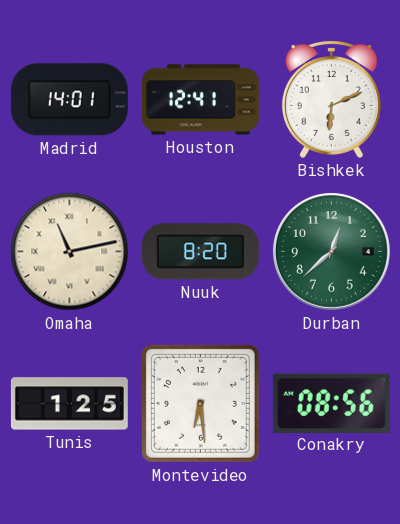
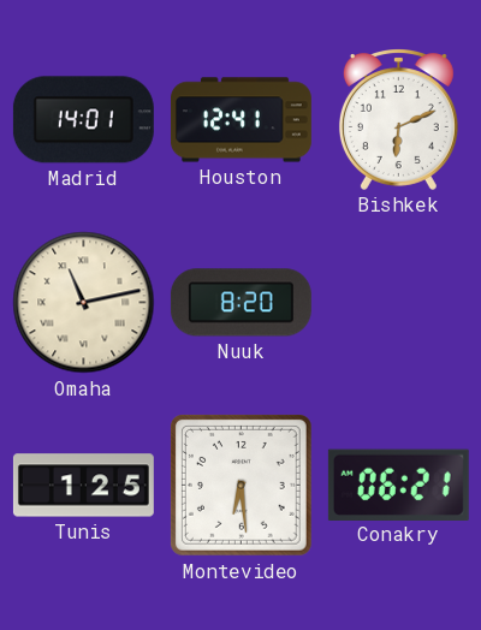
Durban: 12:38 -> none
Conakry: 08:56 -> 06:21
